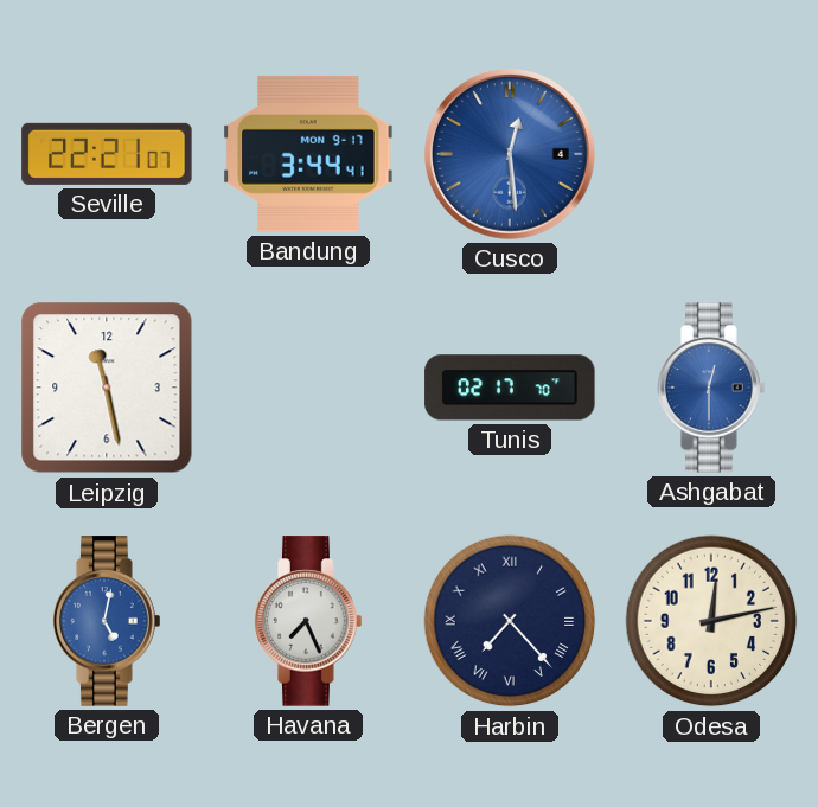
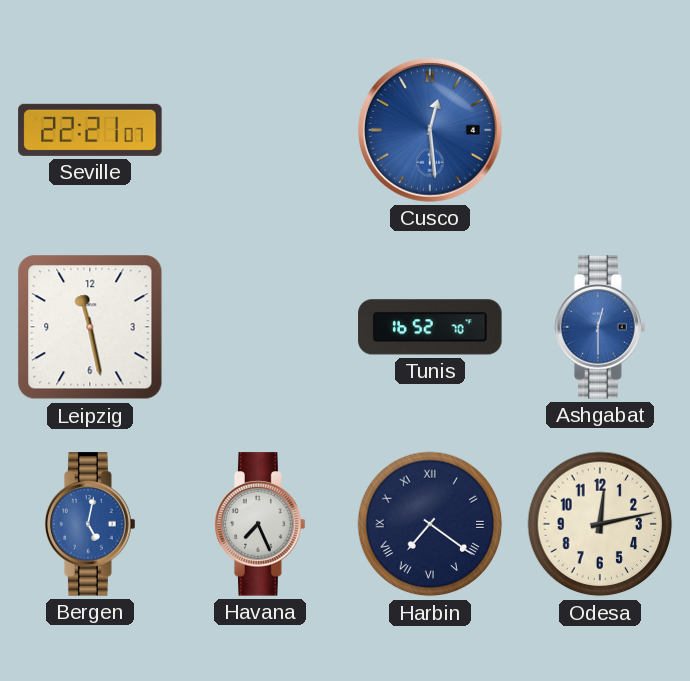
Bandung: 3:44 -> none
Tunis: 02:17 -> 16:52
Harbin: 7:23 -> 7:21
